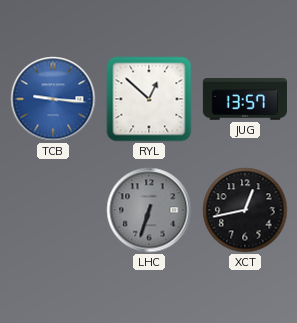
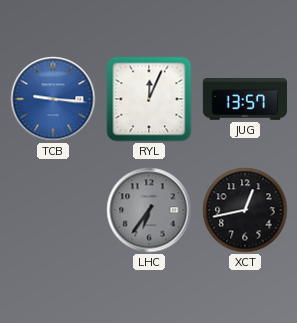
RYL: 12:52 -> 12:04
LHC: 6:33 -> 6:36
